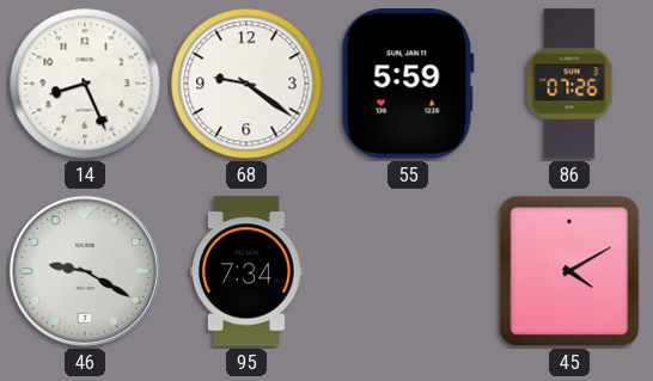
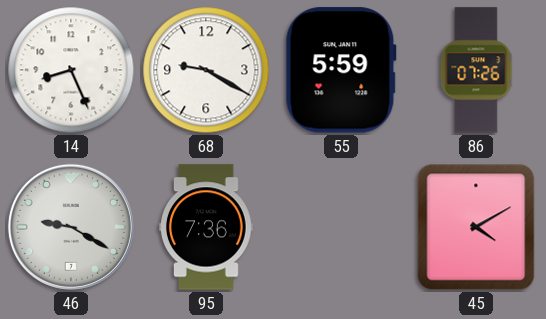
68: 9:21 -> 9:20
95: 7:34 -> 7:36
